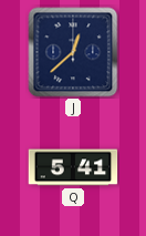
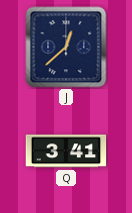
Q: 5:41 -> 3:41
